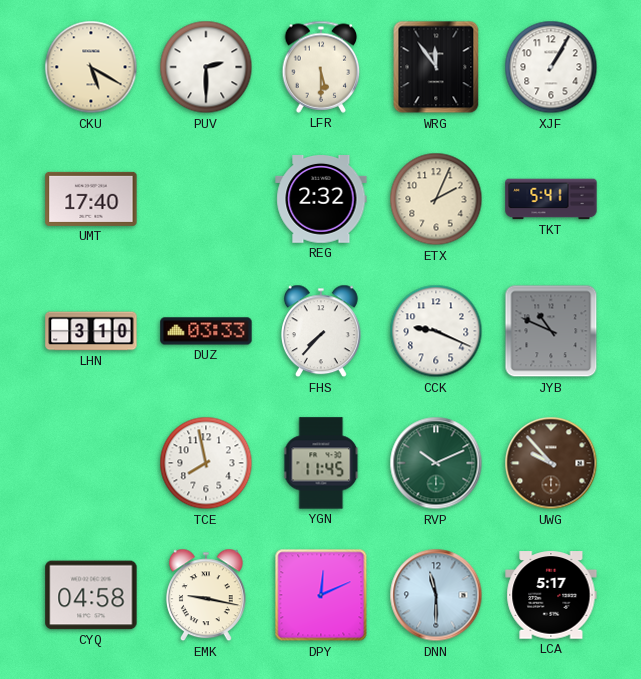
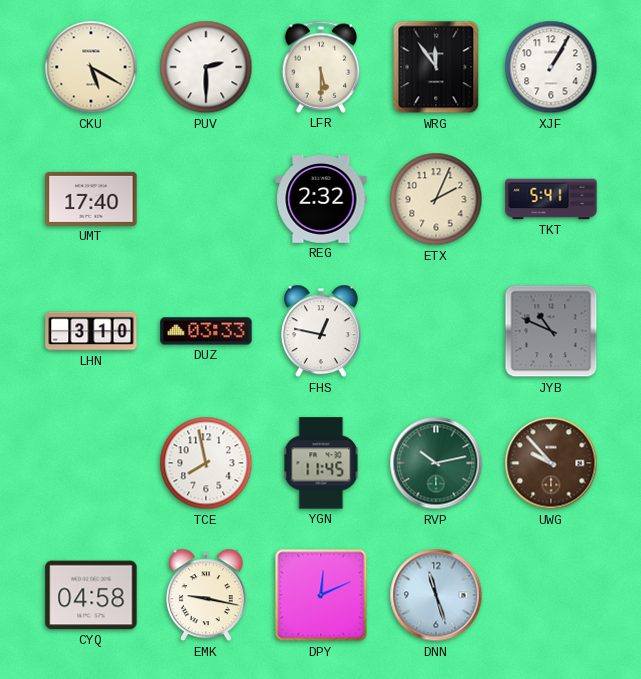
FHS: 7:37 -> 12:47
CCK: 9:19 -> none
RVP: 10:11 -> 10:13
DNN: 11:30 -> 11:27
LCA: 5:17 -> none
